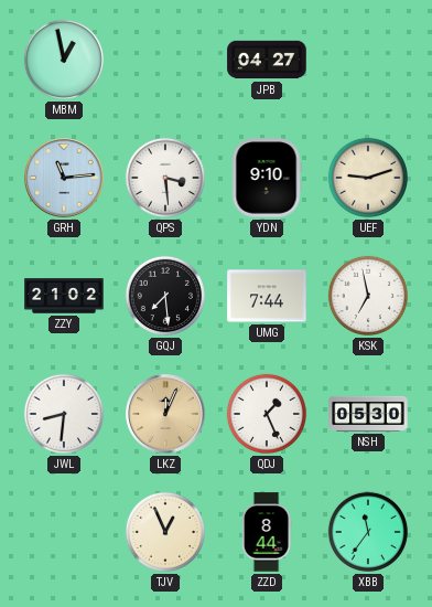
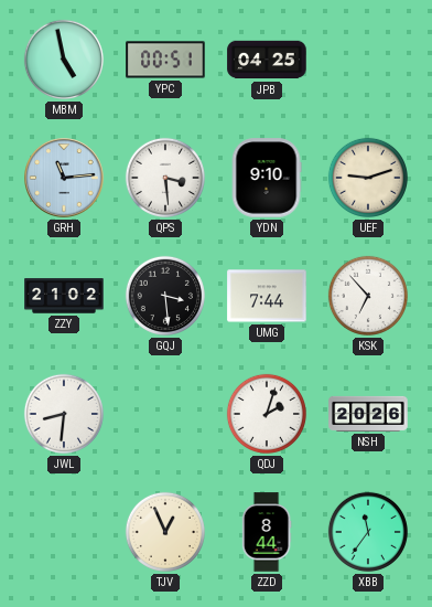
MBM: 12:58 -> 4:58
YPC: none -> 00:51
JPB: 04:27 -> 04:25
GQJ: 7:29 -> 3:29
KSK: 6:58 -> 6:53
LKZ: 12:04 -> none
QDJ: 1:26 -> 2:03
NSH: 05:30 -> 20:26
